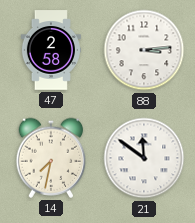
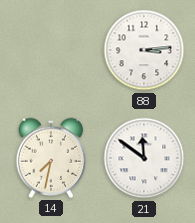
47: 2:58 -> none
